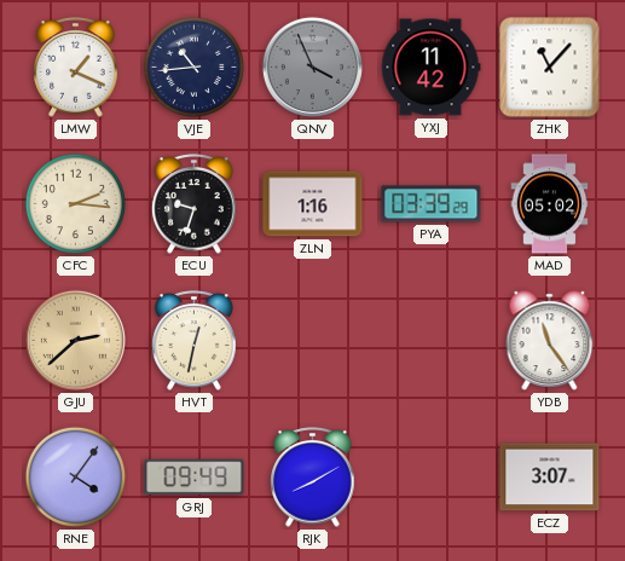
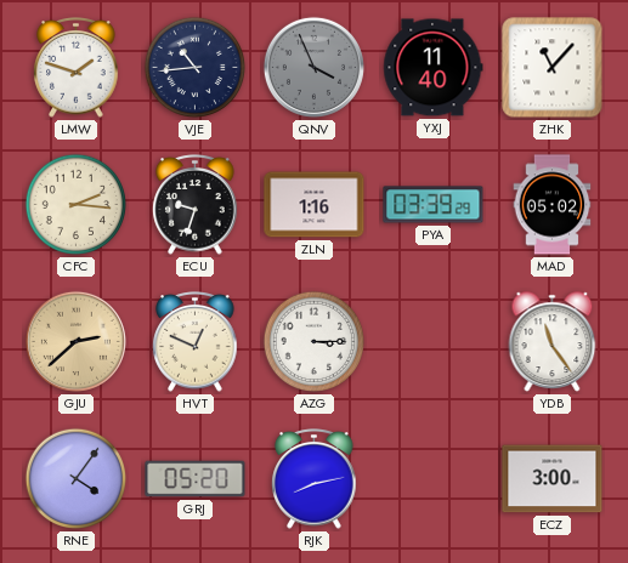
LMW: 1:19 -> 1:48
YXJ: 11:42 -> 11:40
HVT: 12:32 -> 12:49
AZG: none -> 3:15
GRJ: 09:49 -> 05:20
RJK: 8:10 -> 8:13
ECZ: 3:07 -> 3:00
